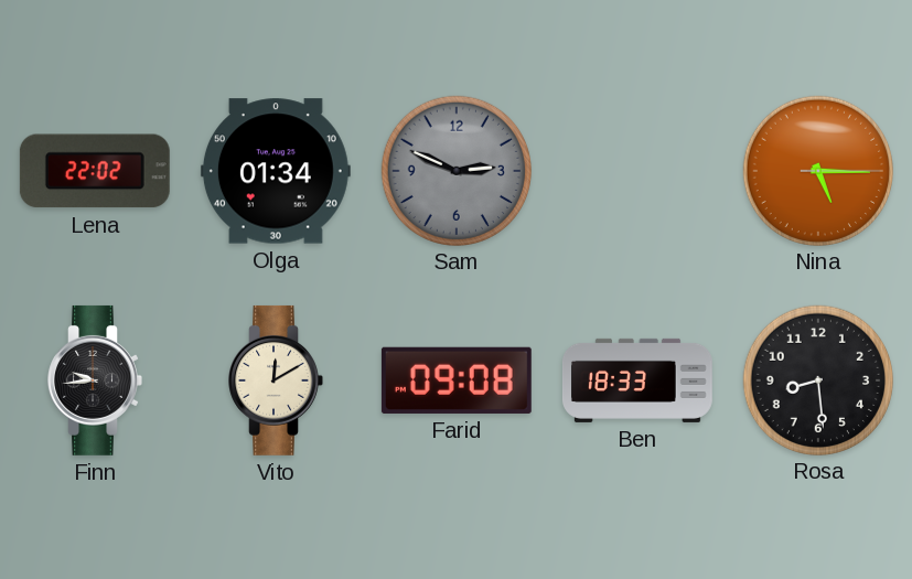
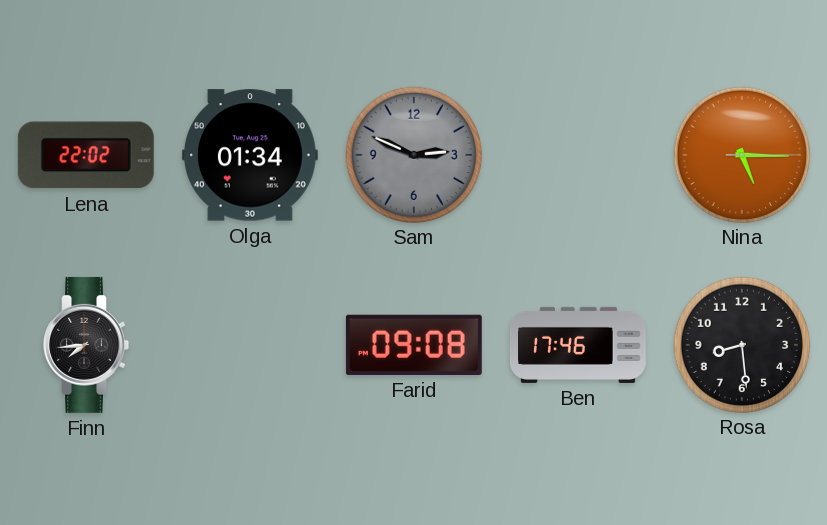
Finn: 9:44 -> 7:44
Vito: 12:10 -> none
Ben: 18:33 -> 17:46
